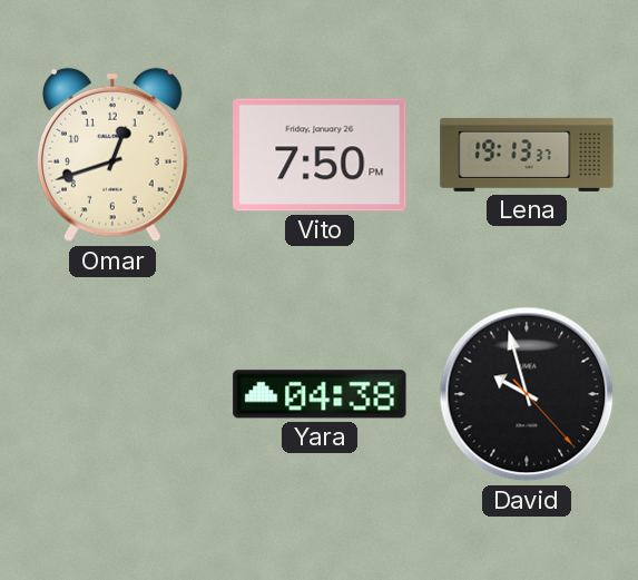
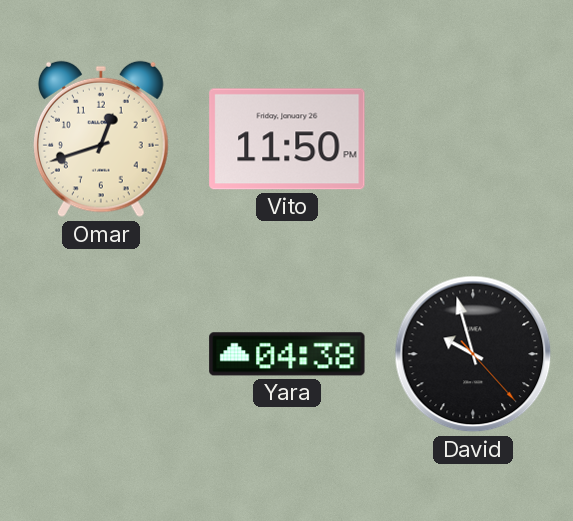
Vito: 7:50 -> 11:50
Lena: 19:13 -> none
